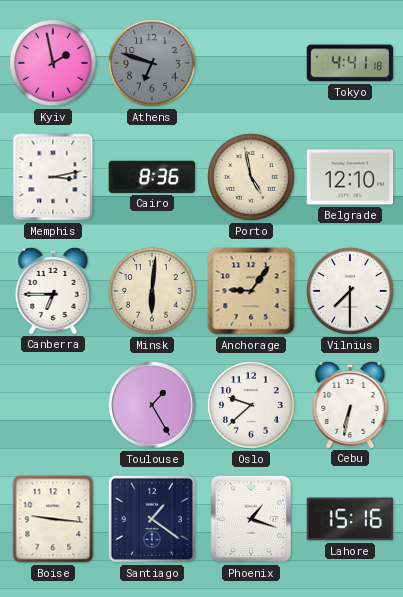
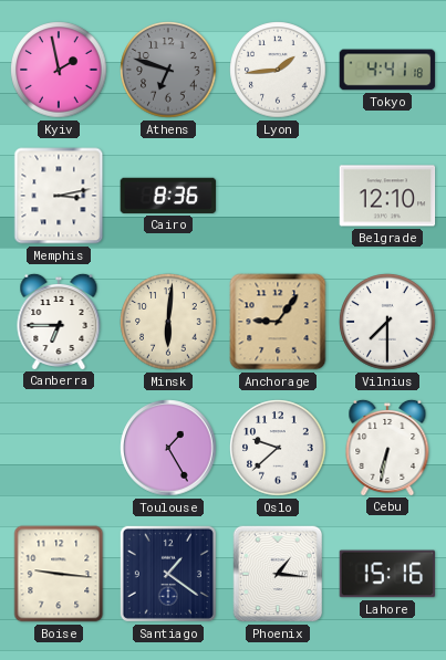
Lyon: none -> 1:44
Porto: 4:58 -> none
Phoenix: 1:18 -> 1:16
